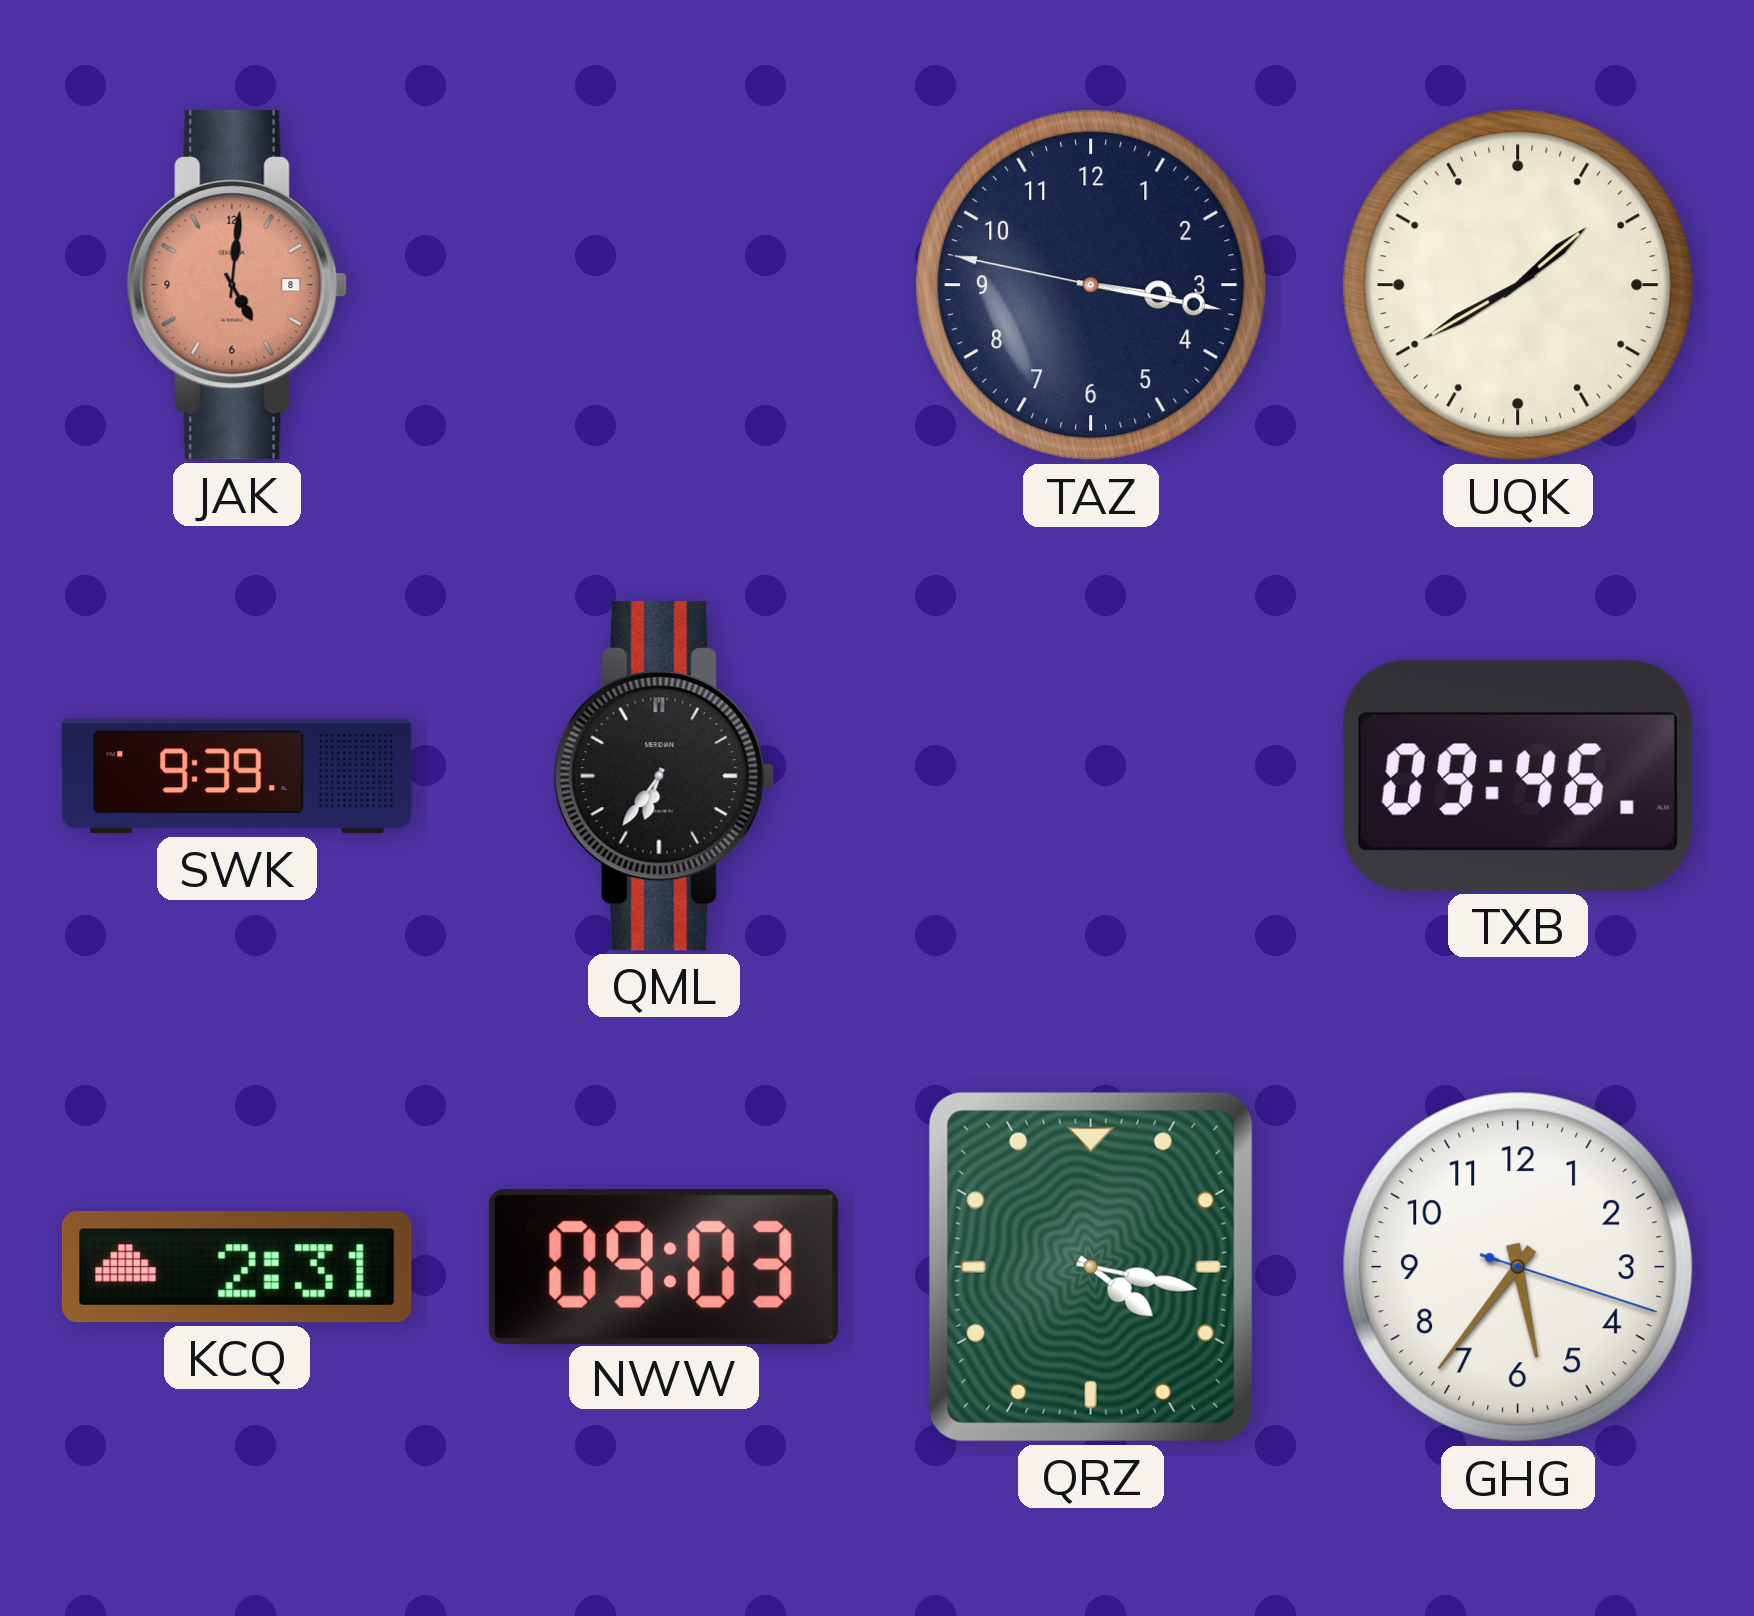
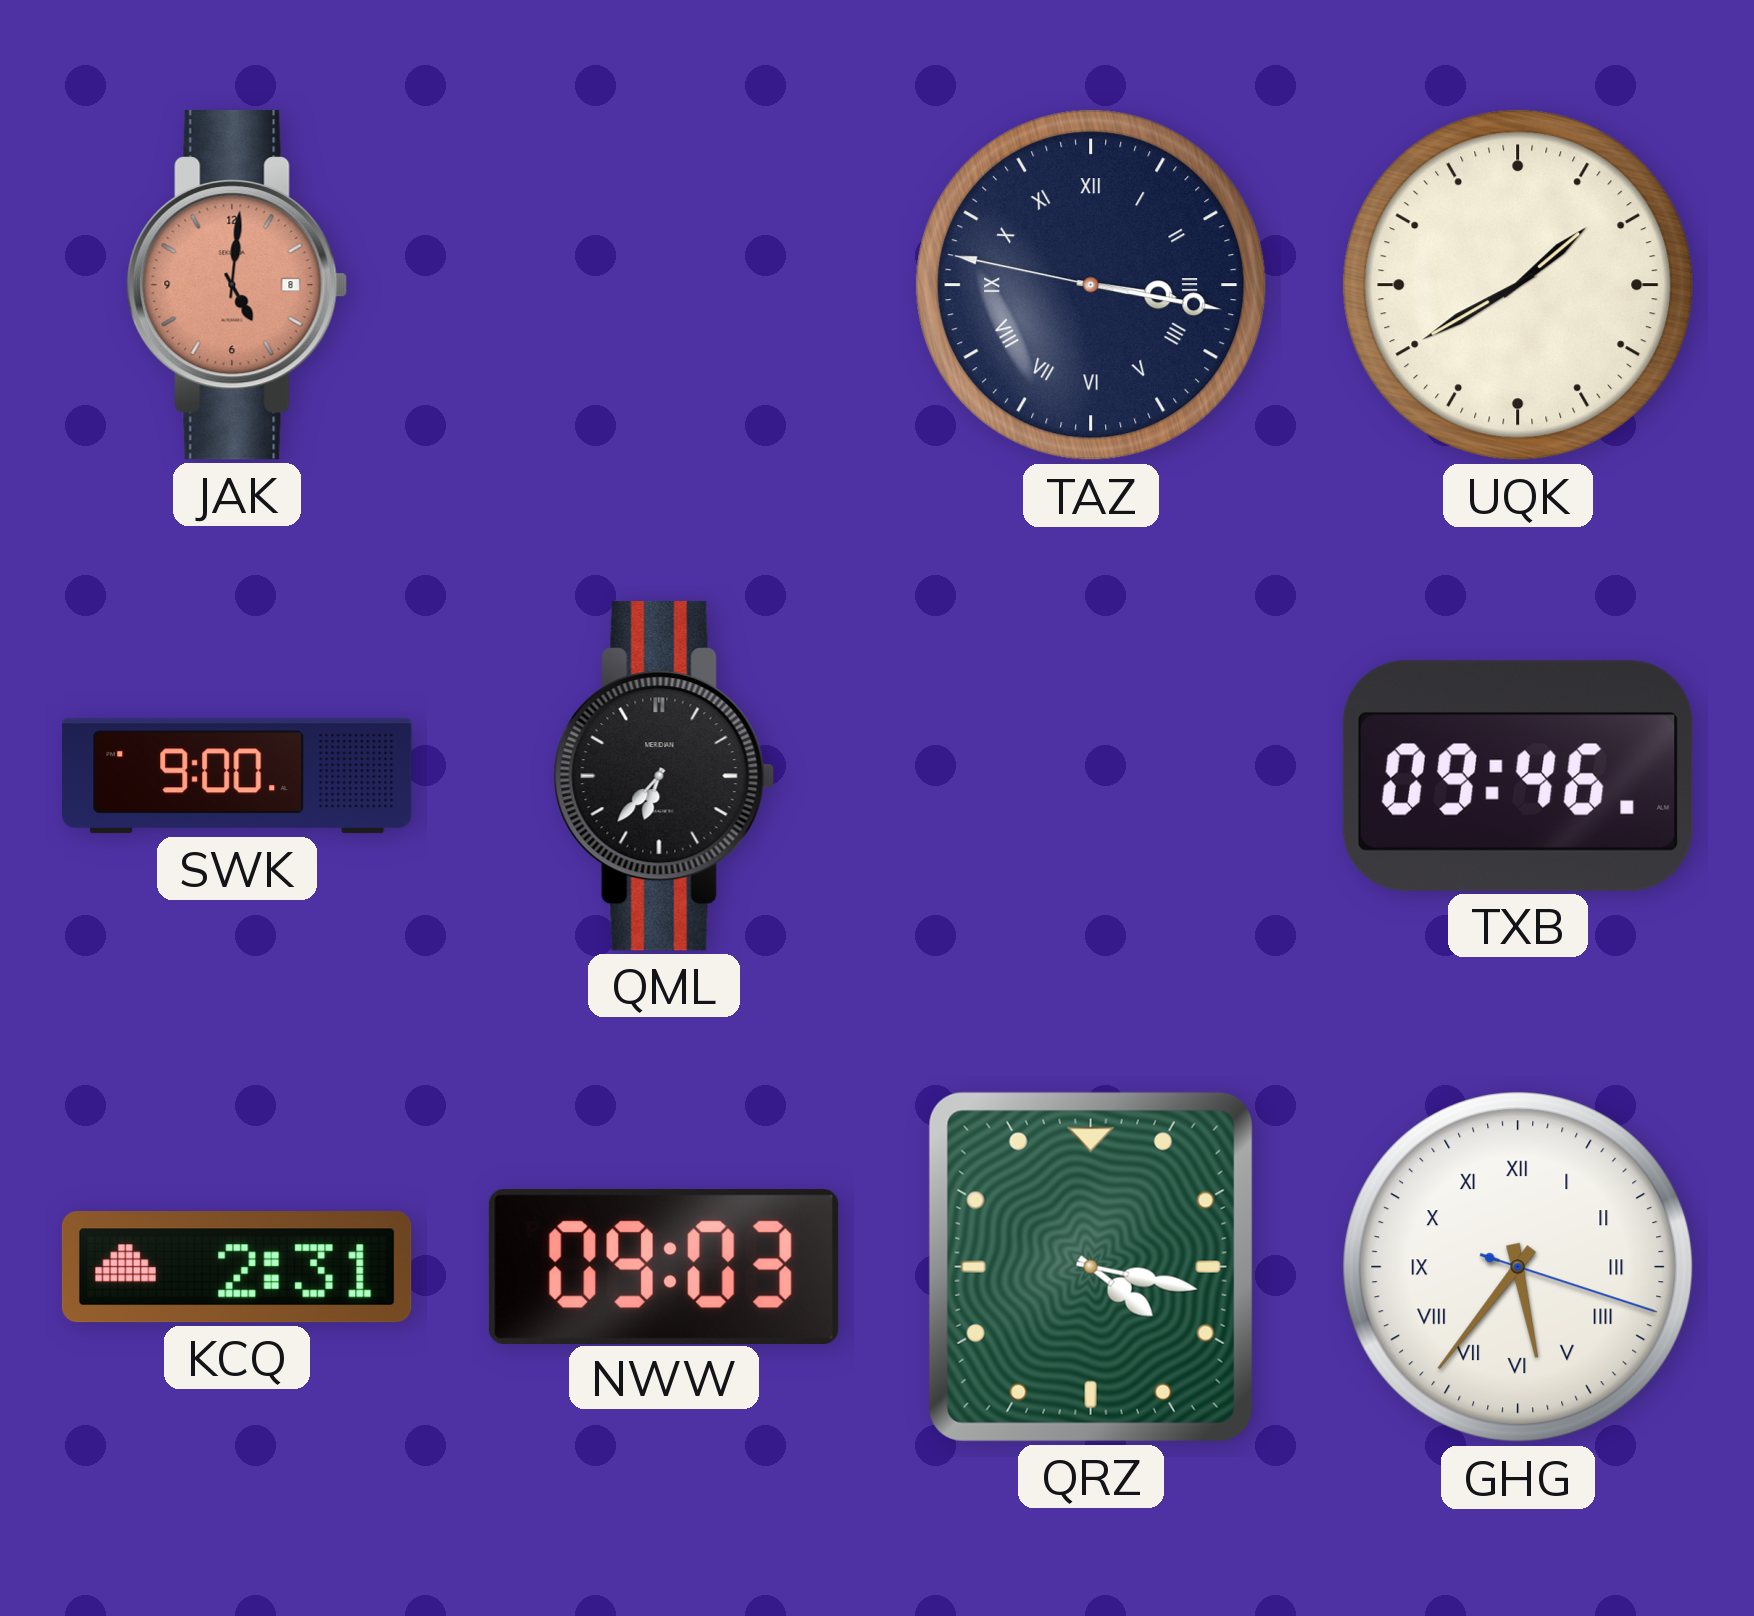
TAZ numerals: Arabic -> Roman
SWK: 9:39 -> 9:00
QML: 6:36 -> 6:37
GHG numerals: Arabic -> Roman
